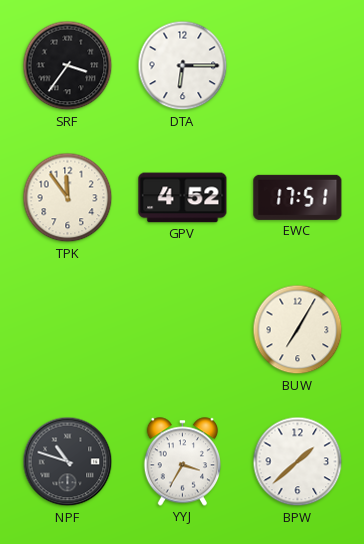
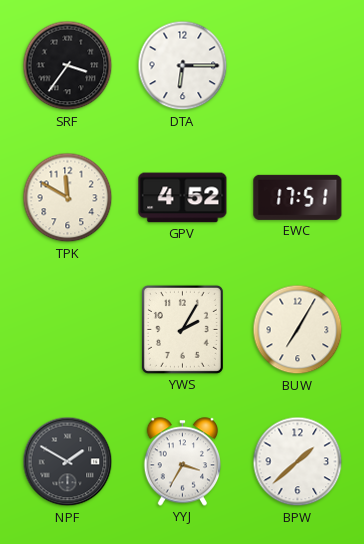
TPK: 11:54 -> 11:50
YWS: none -> 2:05
NPF: 10:48 -> 1:50
